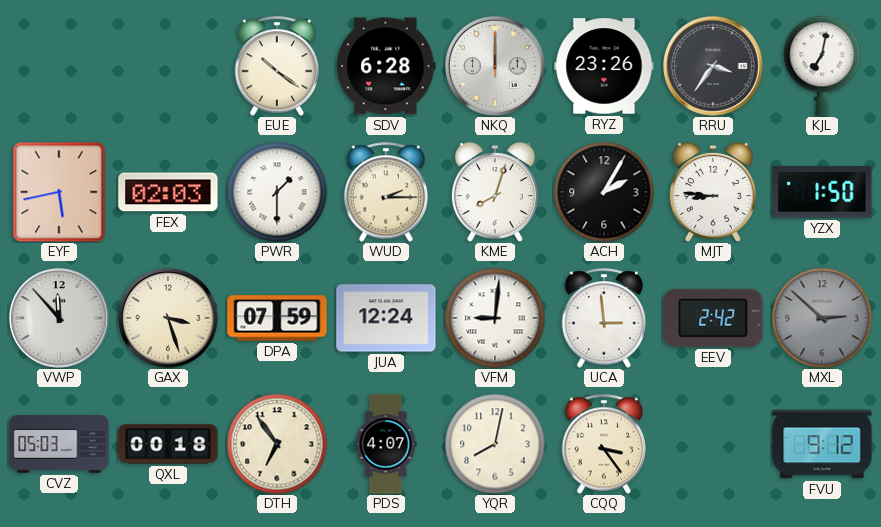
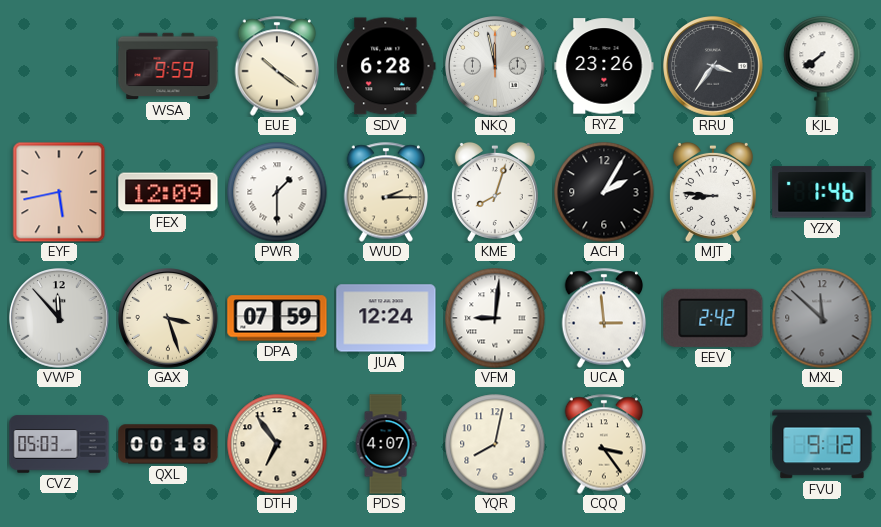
WSA: none -> 9:59
NKQ: 12:00 -> 11:58
KJL: 7:02 -> 7:39
FEX: 02:03 -> 12:09
YZX: 1:50 -> 1:46
MXL: 2:52 -> 11:52
